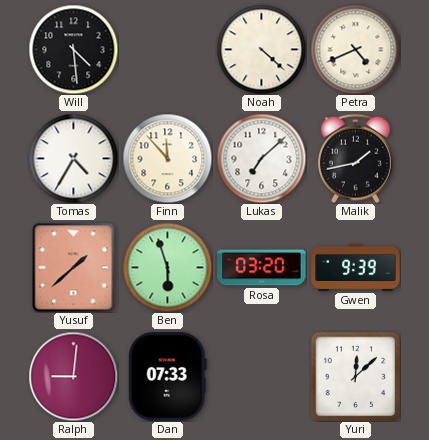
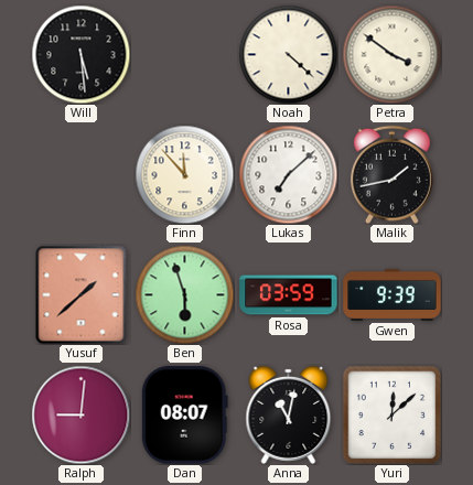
Will: 4:29 -> 5:29
Petra: 4:41 -> 3:51
Tomas: 4:35 -> none
Rosa: 03:20 -> 03:59
Dan: 07:33 -> 08:07
Anna: none -> 11:02
